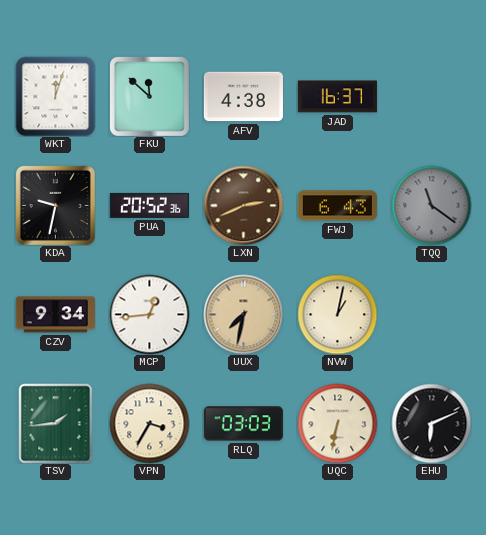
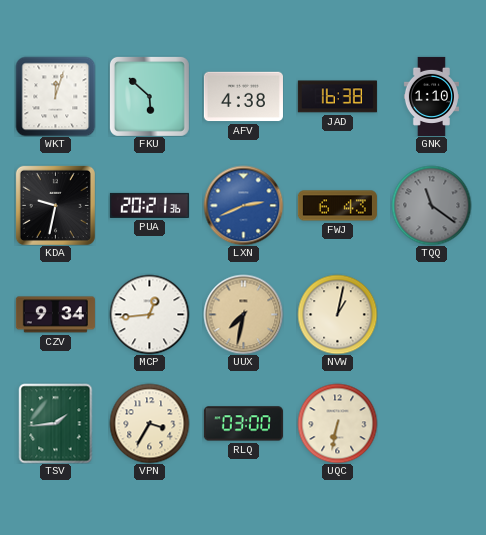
FKU: 11:52 -> 5:52
JAD: 16:37 -> 16:38
GNK: none -> 1:10
PUA: 20:52 -> 20:21
LXN dial: brown -> blue
RLQ: 03:03 -> 03:00
EHU: 6:11 -> none
